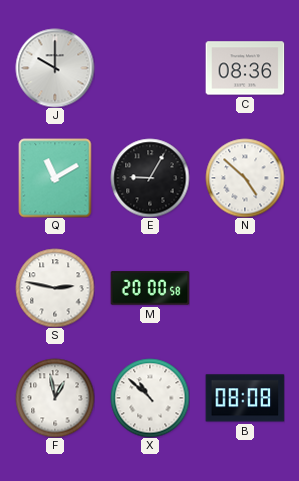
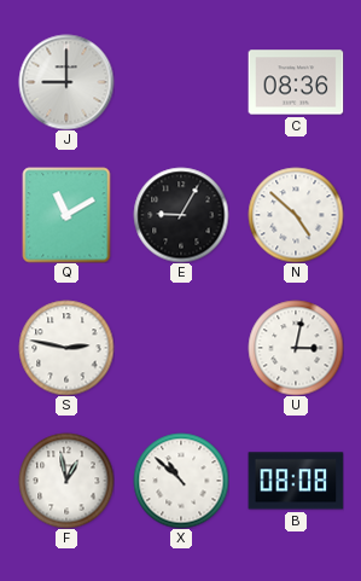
J: 10:00 -> 9:00
M: 20:00 -> none
U: none -> 3:02
